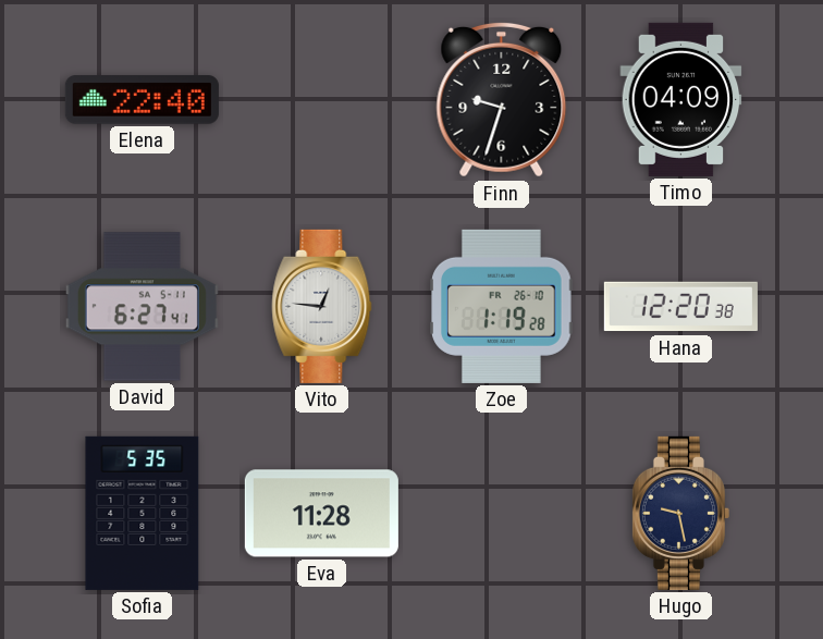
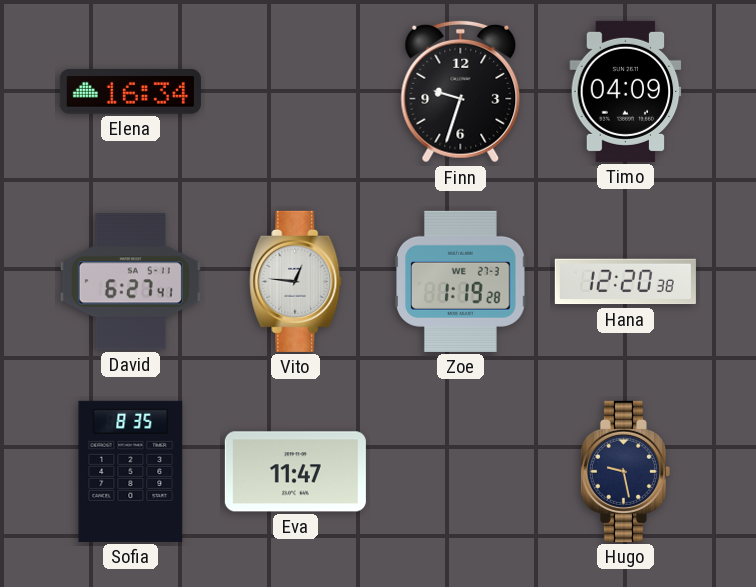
Elena: 22:40 -> 16:34
Zoe date: FR 26-10 -> WE 27-3
Sofia: 5:35 -> 8:35
Eva: 11:28 -> 11:47
